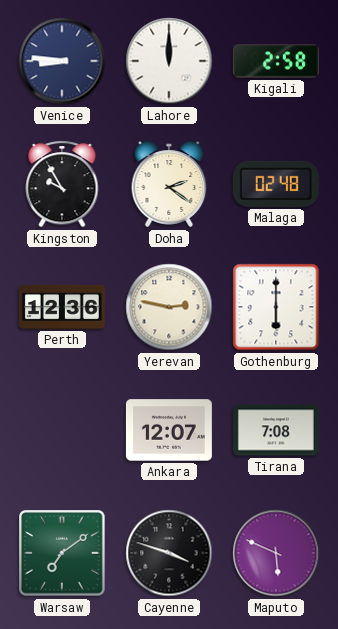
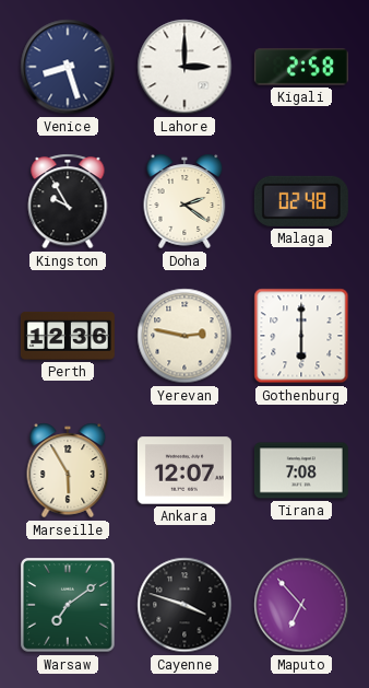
Venice: 8:46 -> 8:27
Lahore: 12:00 -> 3:00
Marseille: none -> 5:55
Maputo: 5:49 -> 6:53
